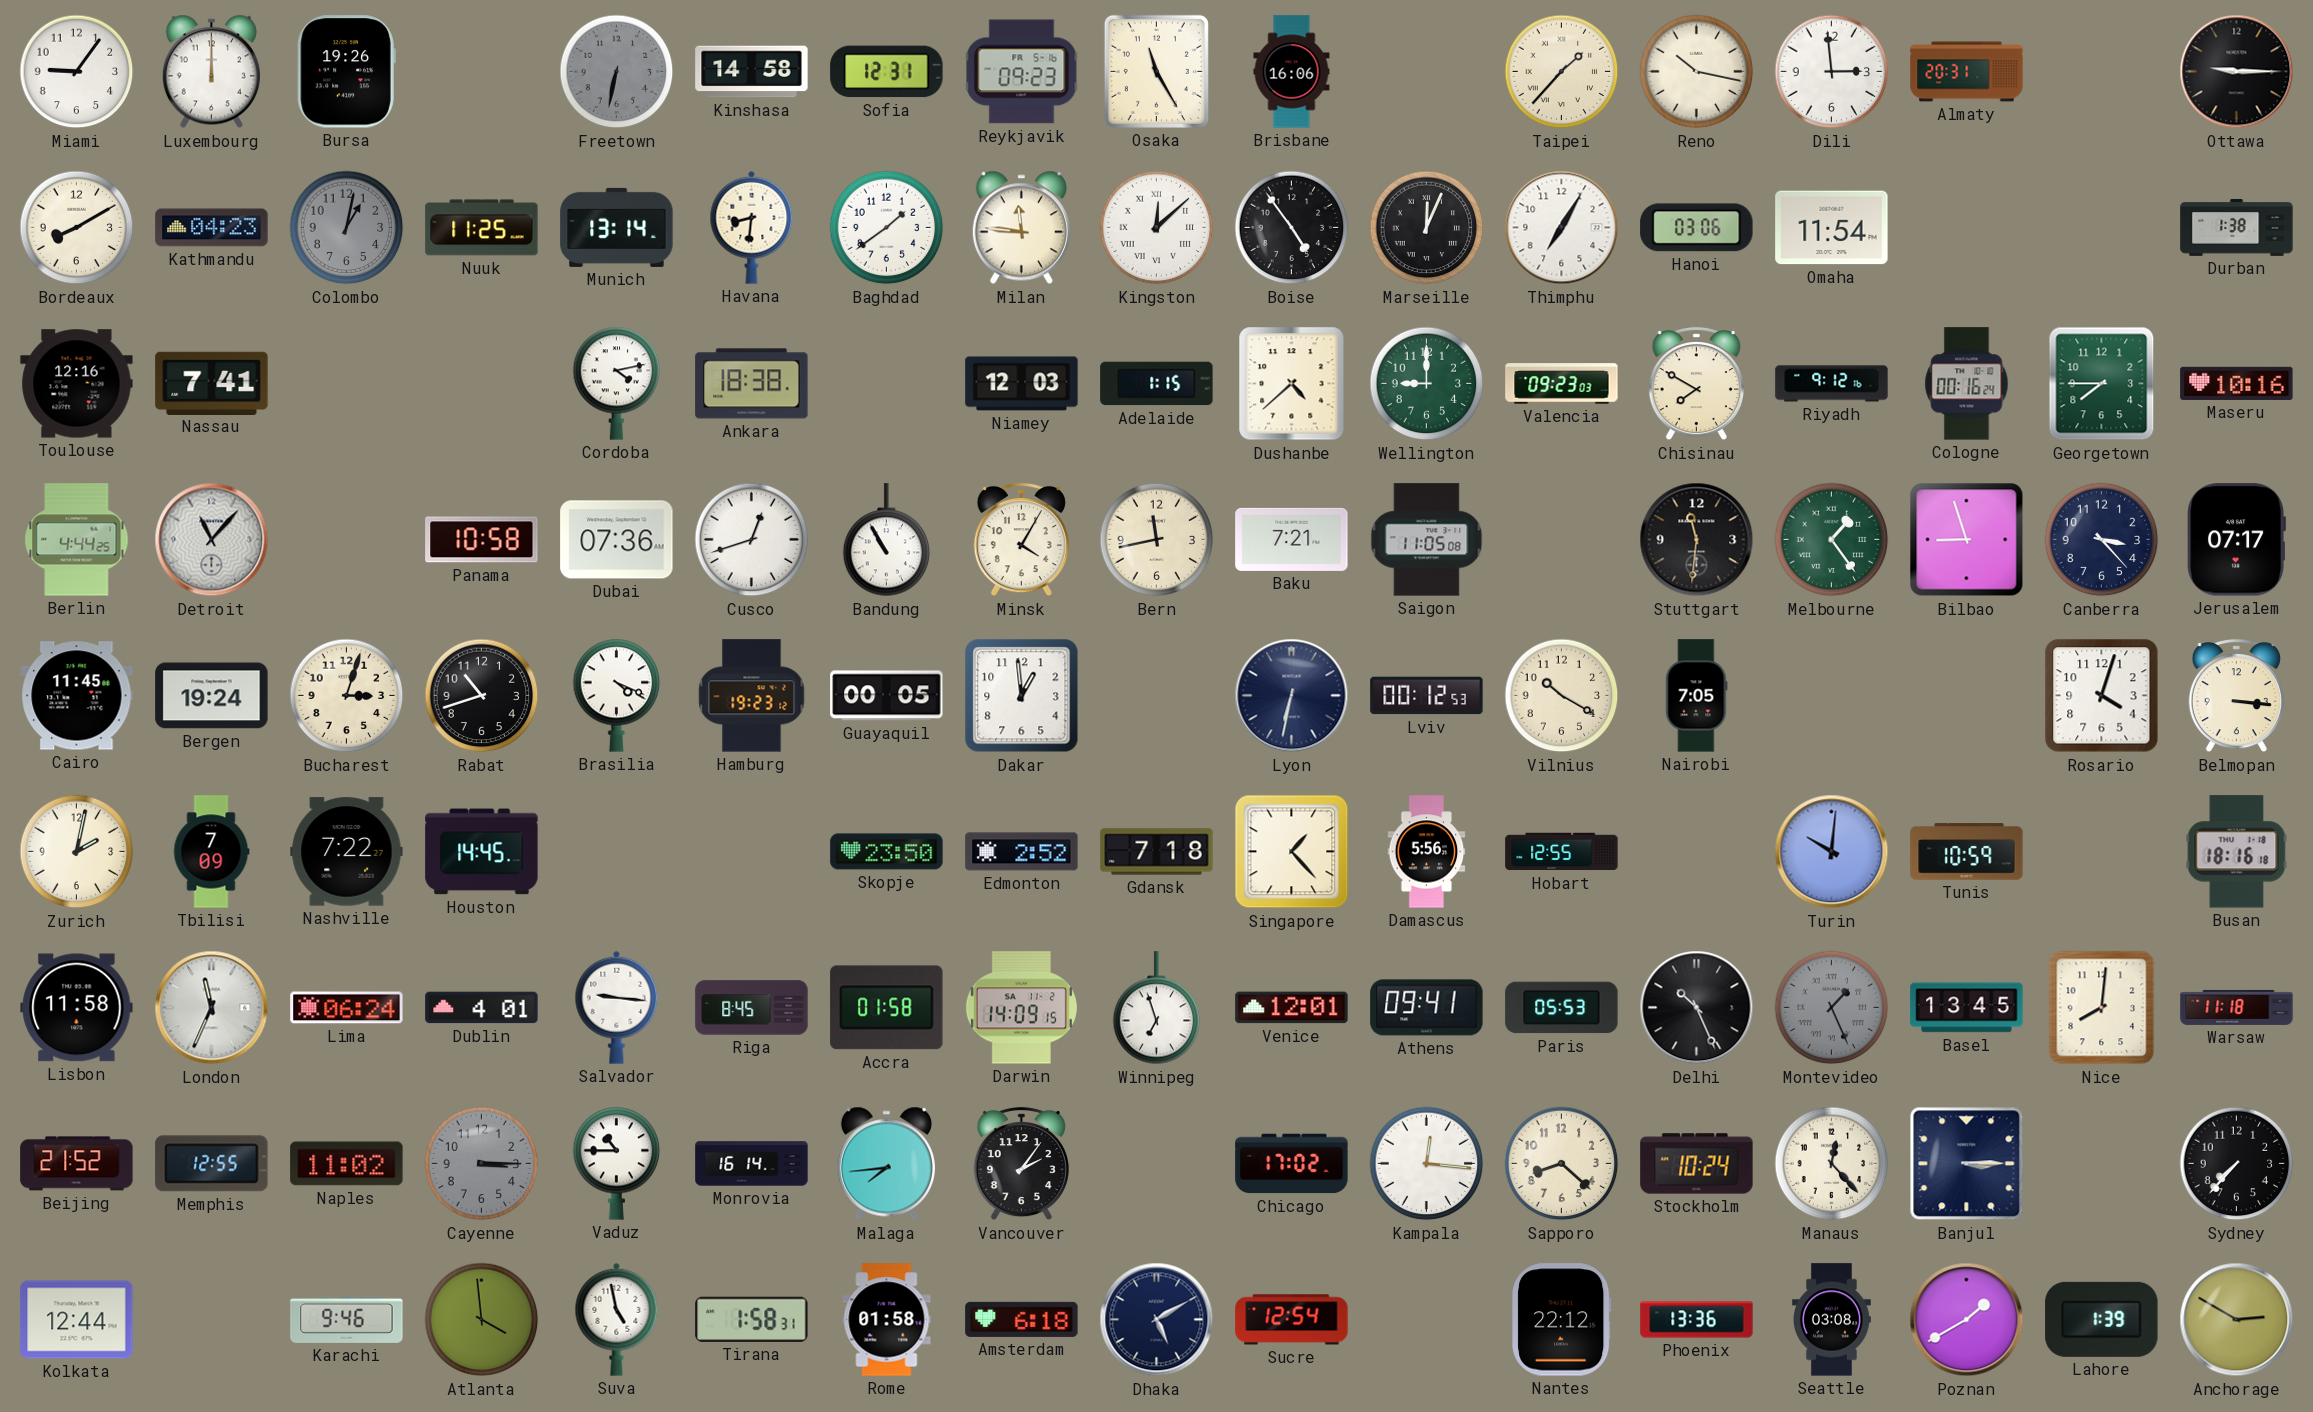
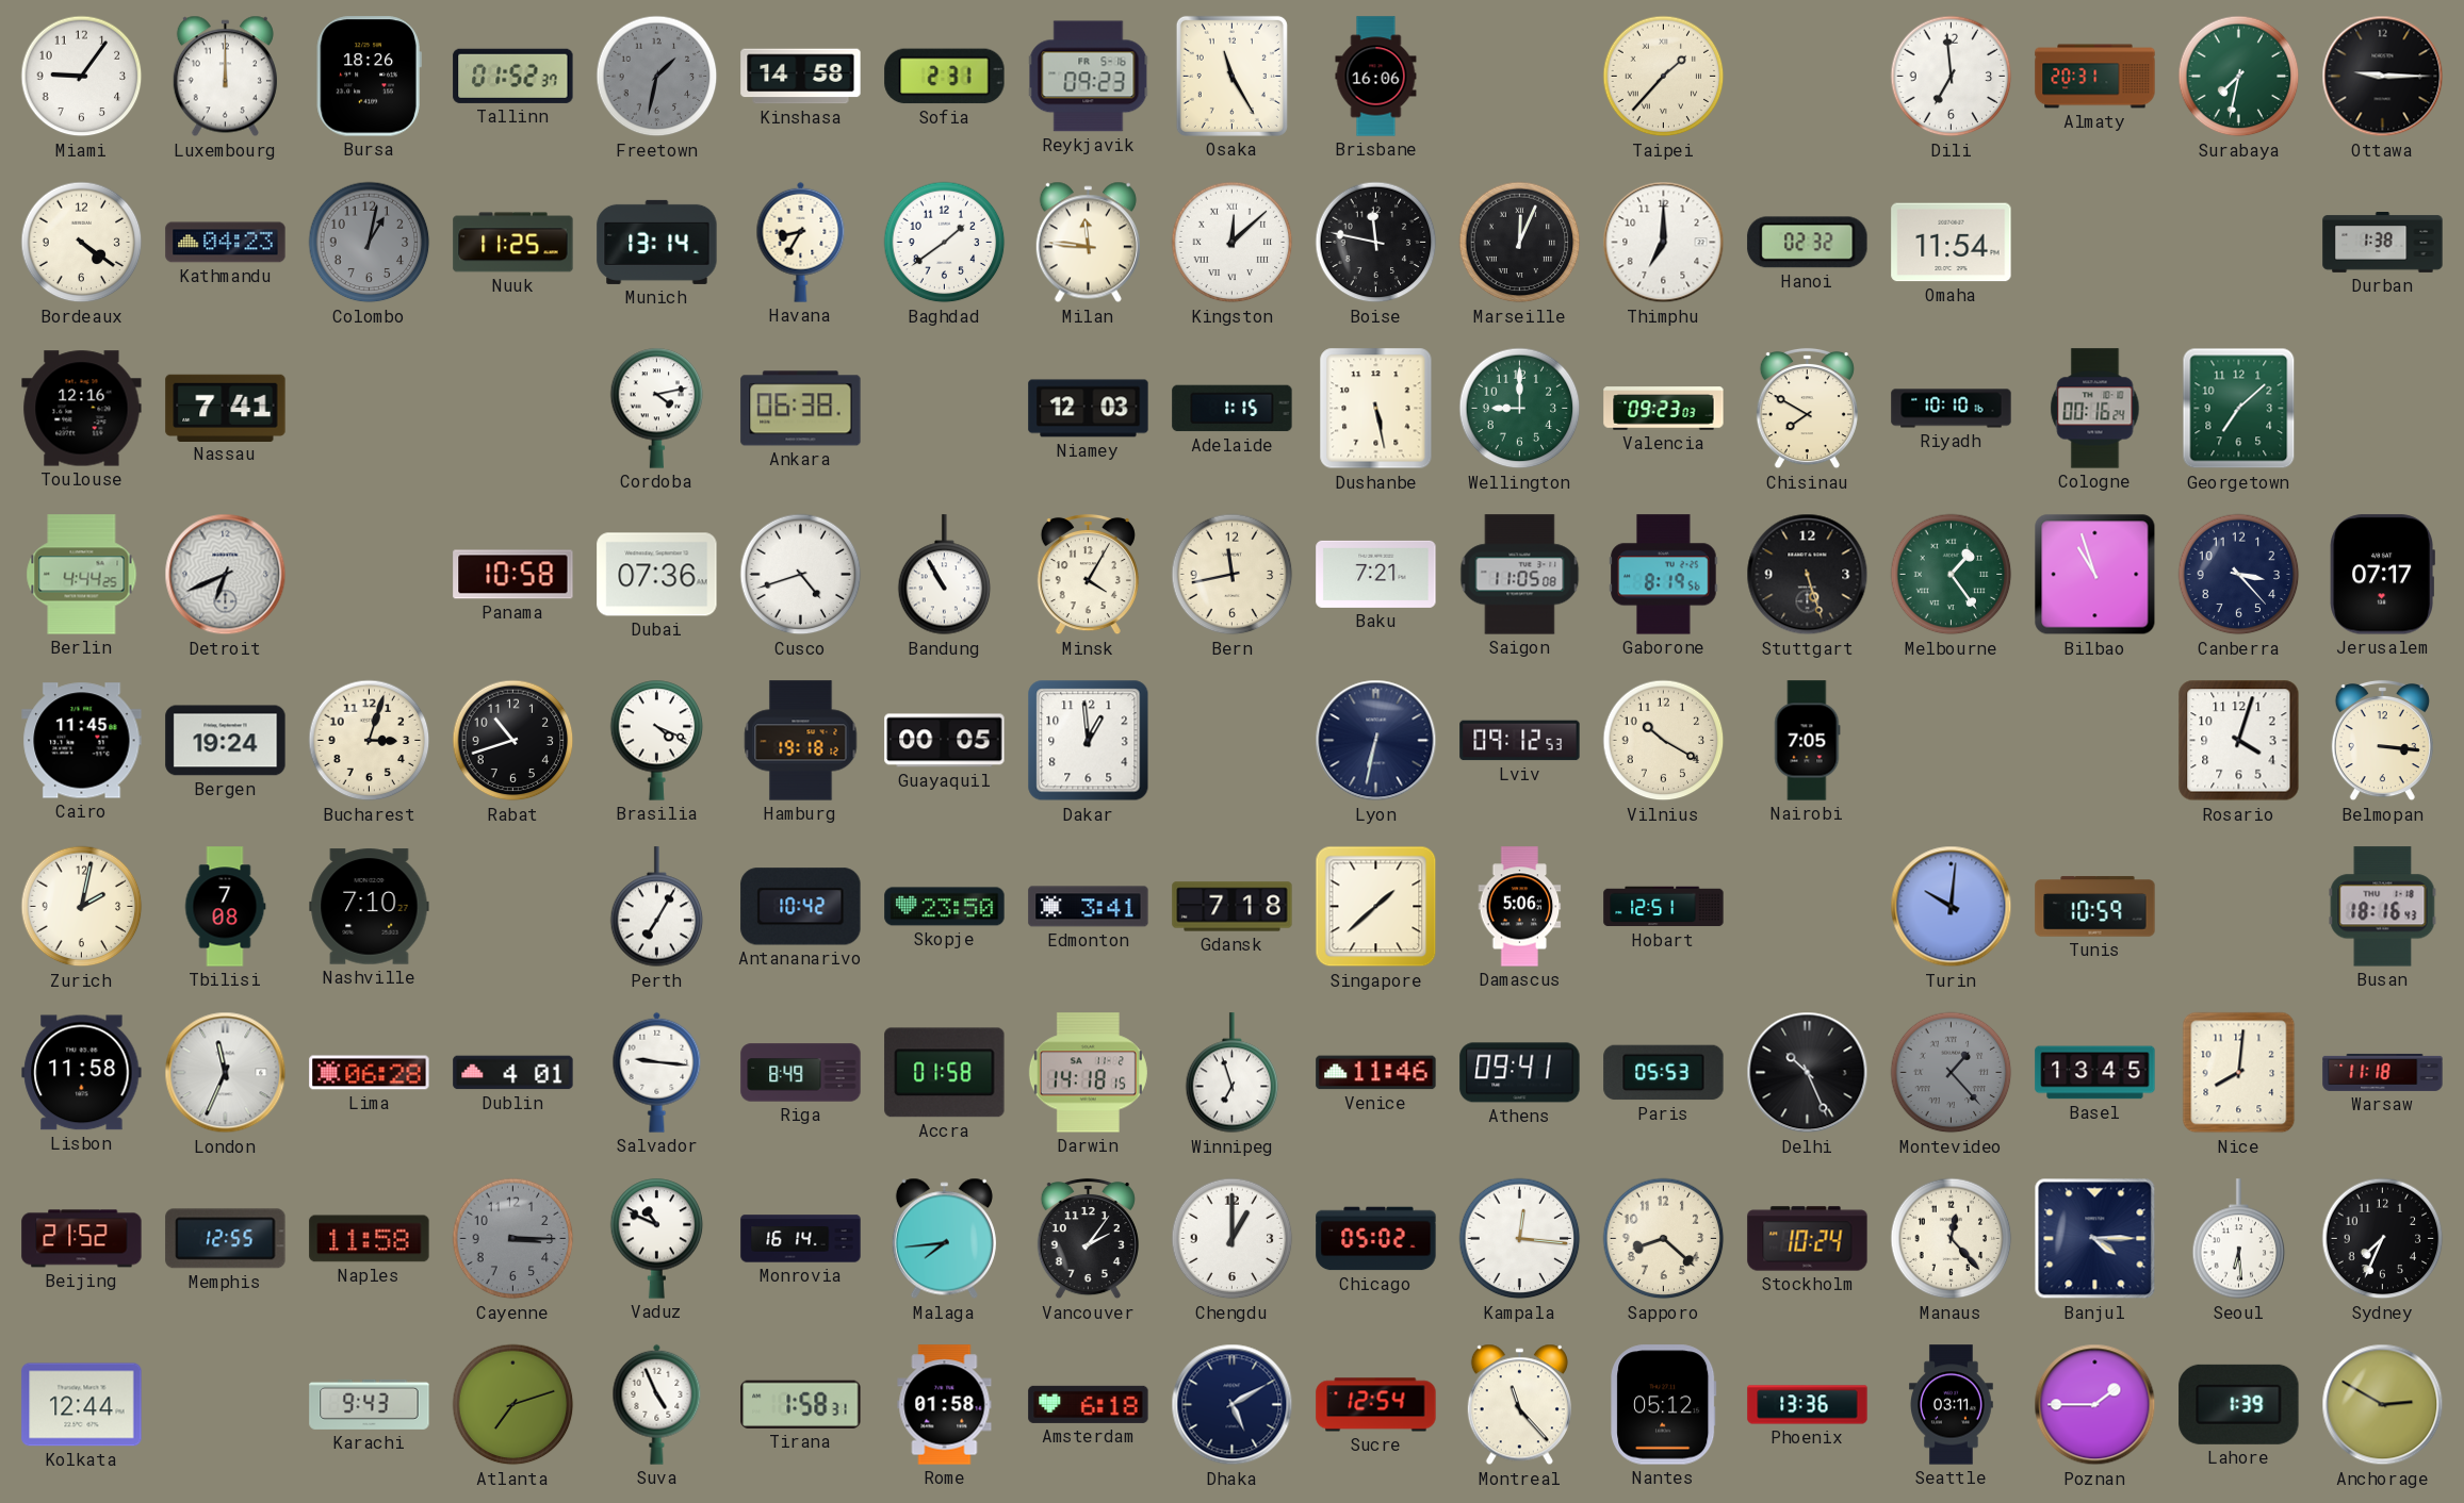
Bursa: 19:26 -> 18:26
Tallinn: none -> 01:52
Freetown: 6:32 -> 1:32
Sofia: 12:31 -> 2:31
Reno: 10:17 -> none
Dili: 2:59 -> 6:59
Surabaya: none -> 7:32
Bordeaux: 8:10 -> 4:21
Havana: 8:31 -> 8:35
Boise: 4:54 -> 11:47
Thimphu: 7:05 -> 7:00
Hanoi: 03:06 -> 02:32
Ankara: 18:38 -> 06:38
Dushanbe: 4:38 -> 5:28
Riyadh: 9:12 -> 10:10
Georgetown: 7:45 -> 7:08
Maseru: 10:16 -> none
Detroit: 11:07 -> 6:41
Cusco: 12:42 -> 4:42
Gaborone: none -> 8:19
Stuttgart: 11:31 -> 5:27
Bilbao: 8:57 -> 10:57
Hamburg: 19:23 -> 19:18
Lviv: 00:12 -> 09:12
Tbilisi: 7:09 -> 7:08
Nashville: 7:22 -> 7:10
Houston: 14:45 -> none
Perth: none -> 7:05
Antananarivo: none -> 10:42
Edmonton: 2:52 -> 3:41
Singapore: 1:23 -> 1:38
Damascus: 5:56 -> 5:06
Hobart: 12:55 -> 12:51
Busan: 18:16:18 -> 18:16:43
Lima: 06:24 -> 06:28
Riga: 8:45 -> 8:49
Darwin: 14:09 -> 14:18
Venice: 12:01 -> 11:46
Montevideo: 1:26 -> 1:23
Naples: 11:02 -> 11:58
Vaduz: 10:45 -> 10:49
Chengdu: none -> 1:00
Chicago: 17:02 -> 05:02
Banjul: 3:15 -> 4:15
Seoul: none -> 6:29
Sydney: 7:37 -> 7:34
Karachi: 9:46 -> 9:43
Atlanta: 3:59 -> 7:12
Suva: 4:58 -> 4:56
Montreal: none -> 11:23
Nantes: 22:12 -> 05:12
Seattle: 03:08 -> 03:11
Poznan: 1:40 -> 1:45
